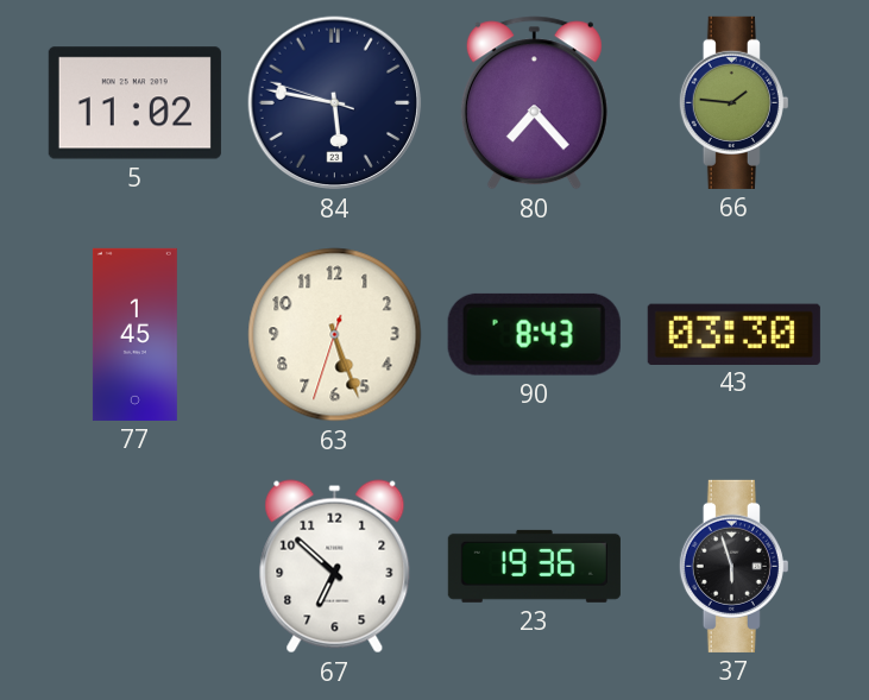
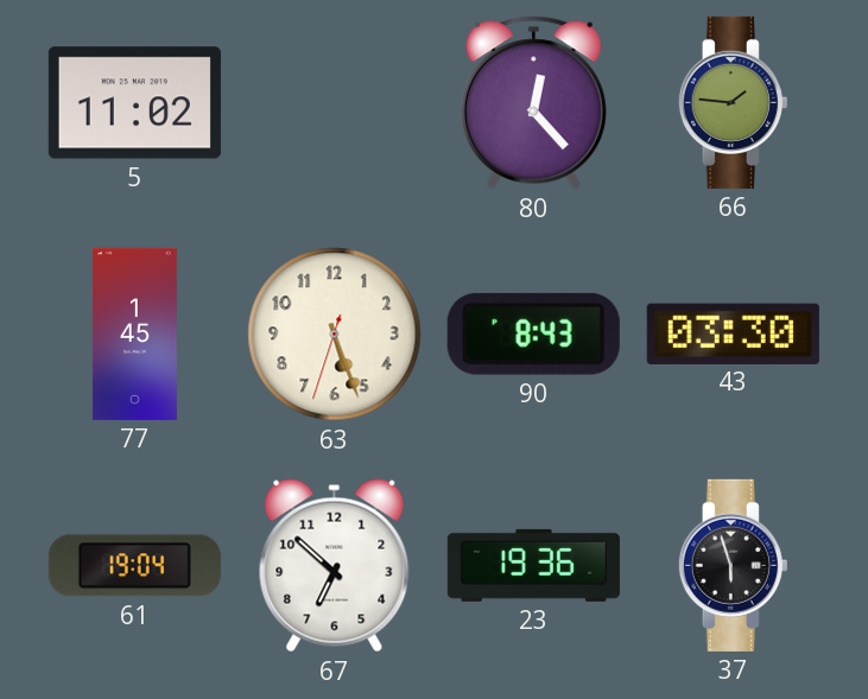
84: 5:46 -> none
80: 7:23 -> 12:23
61: none -> 19:04
